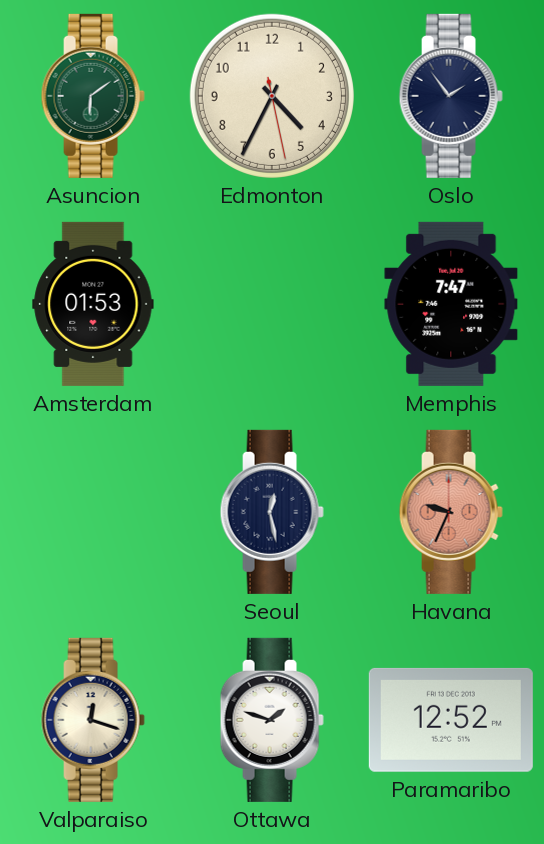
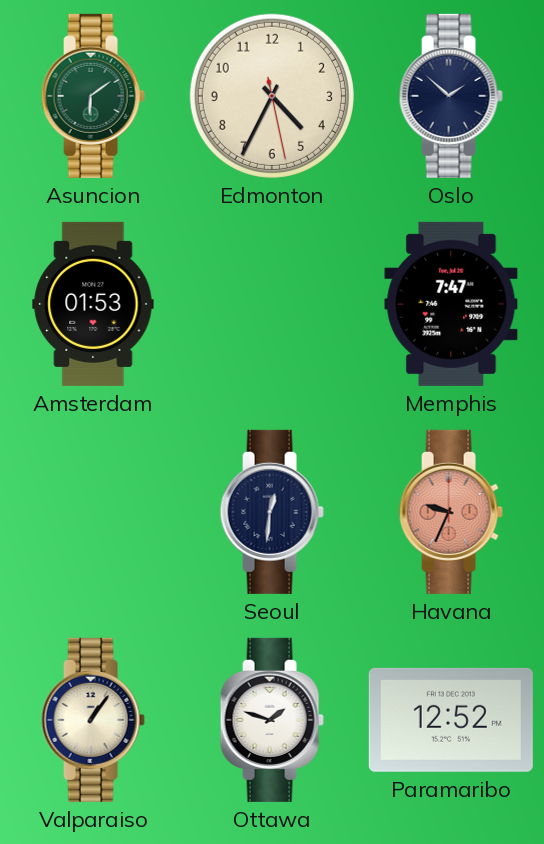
Oslo: 1:54 -> 1:52
Seoul: 12:28 -> 12:31
Valparaiso: 12:18 -> 1:06
